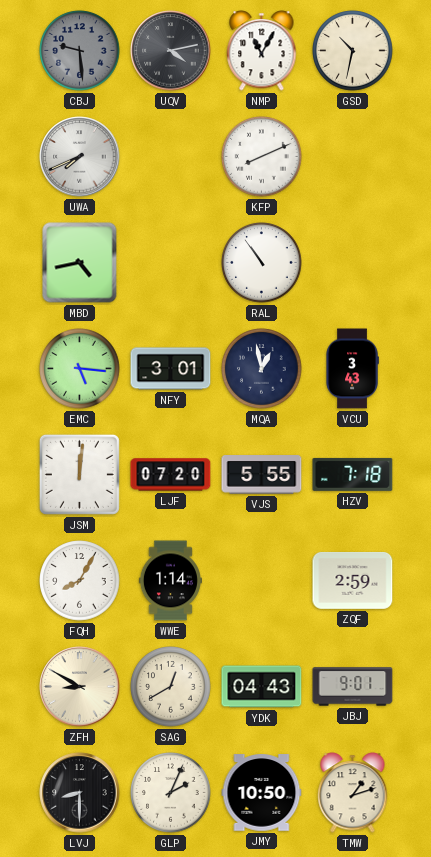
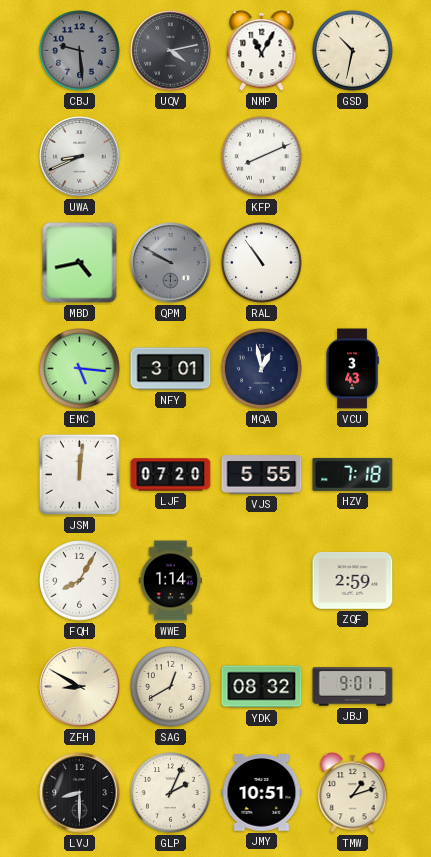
UWA: 7:41 -> 8:41
QPM: none -> 9:50
YDK: 04:43 -> 08:32
JMY: 10:50 -> 10:51
